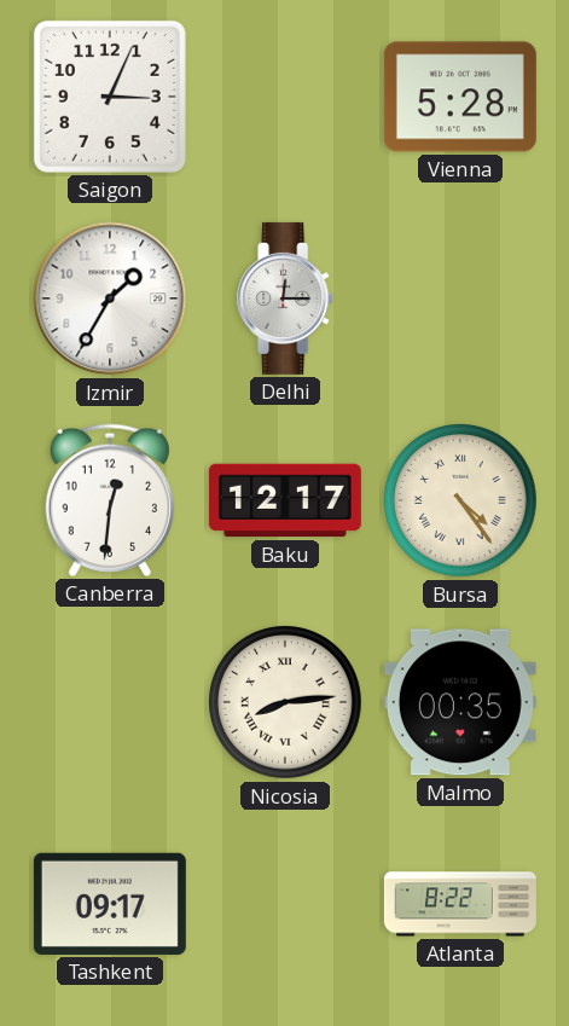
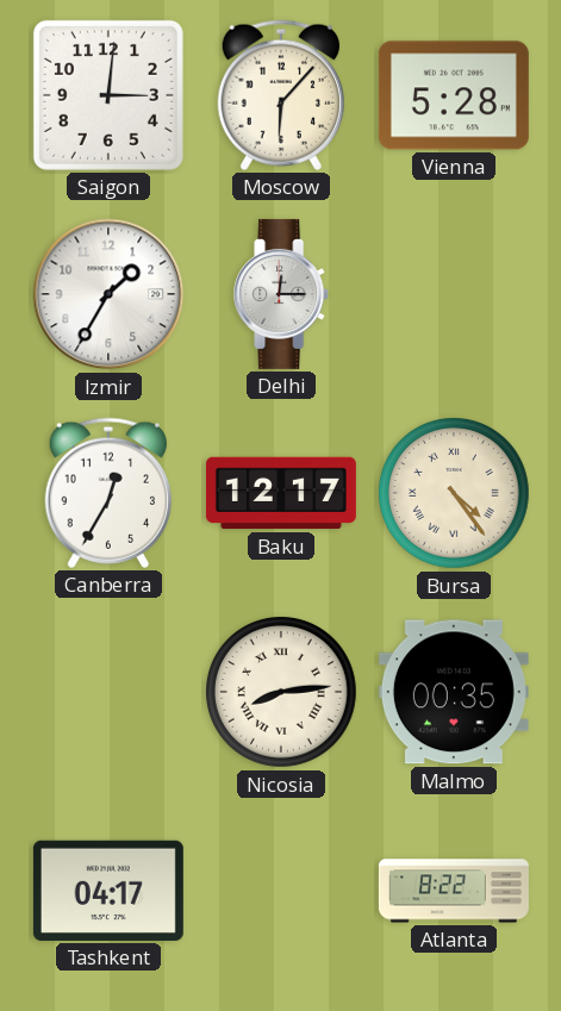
Saigon: 3:04 -> 3:01
Moscow: none -> 6:07
Canberra: 12:31 -> 12:35
Tashkent: 09:17 -> 04:17
